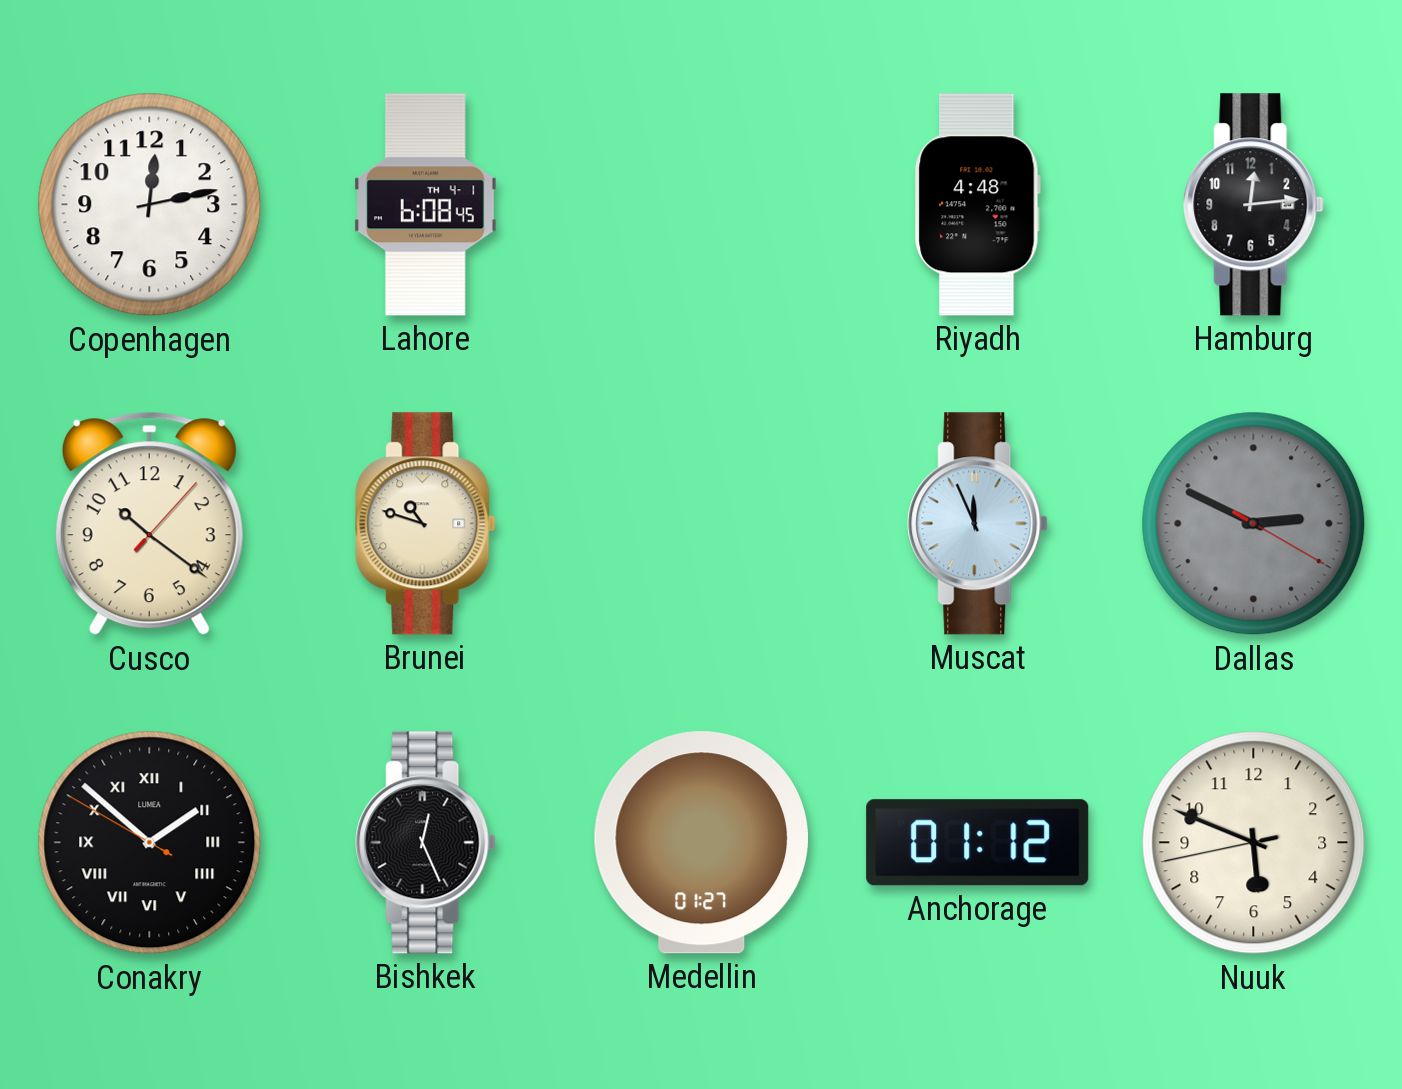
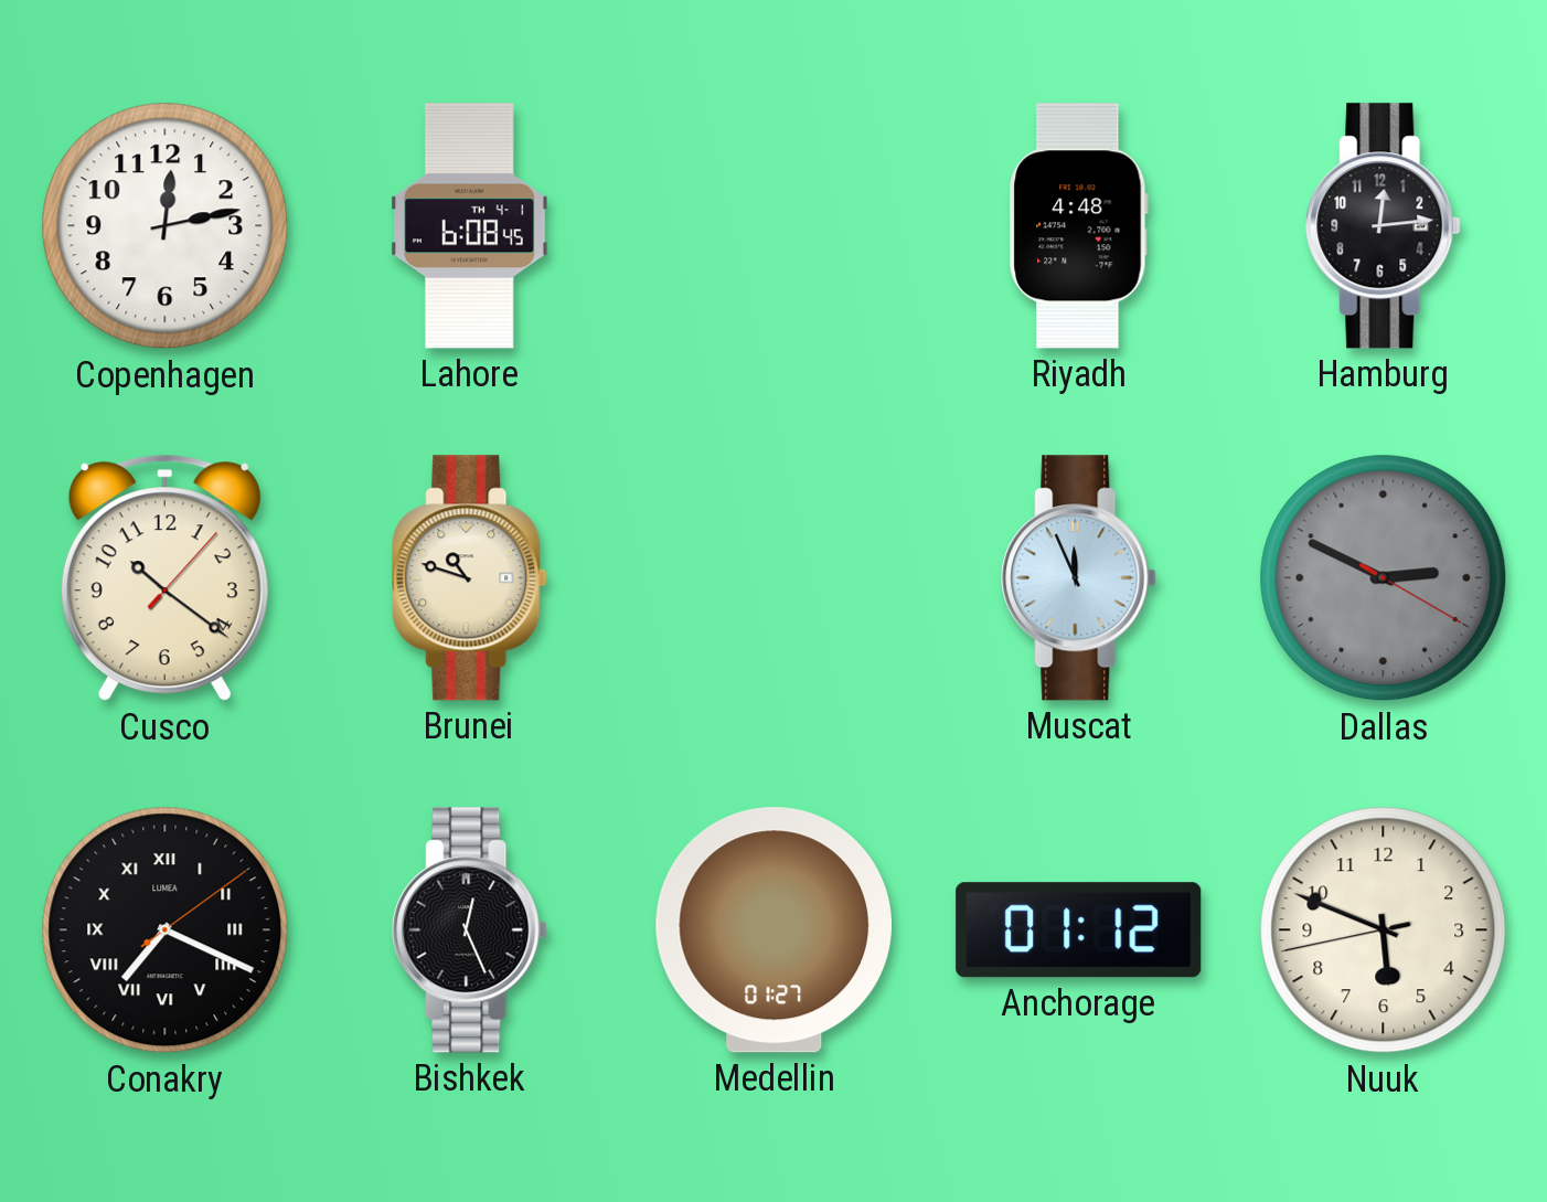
Conakry: 1:51 -> 7:19
